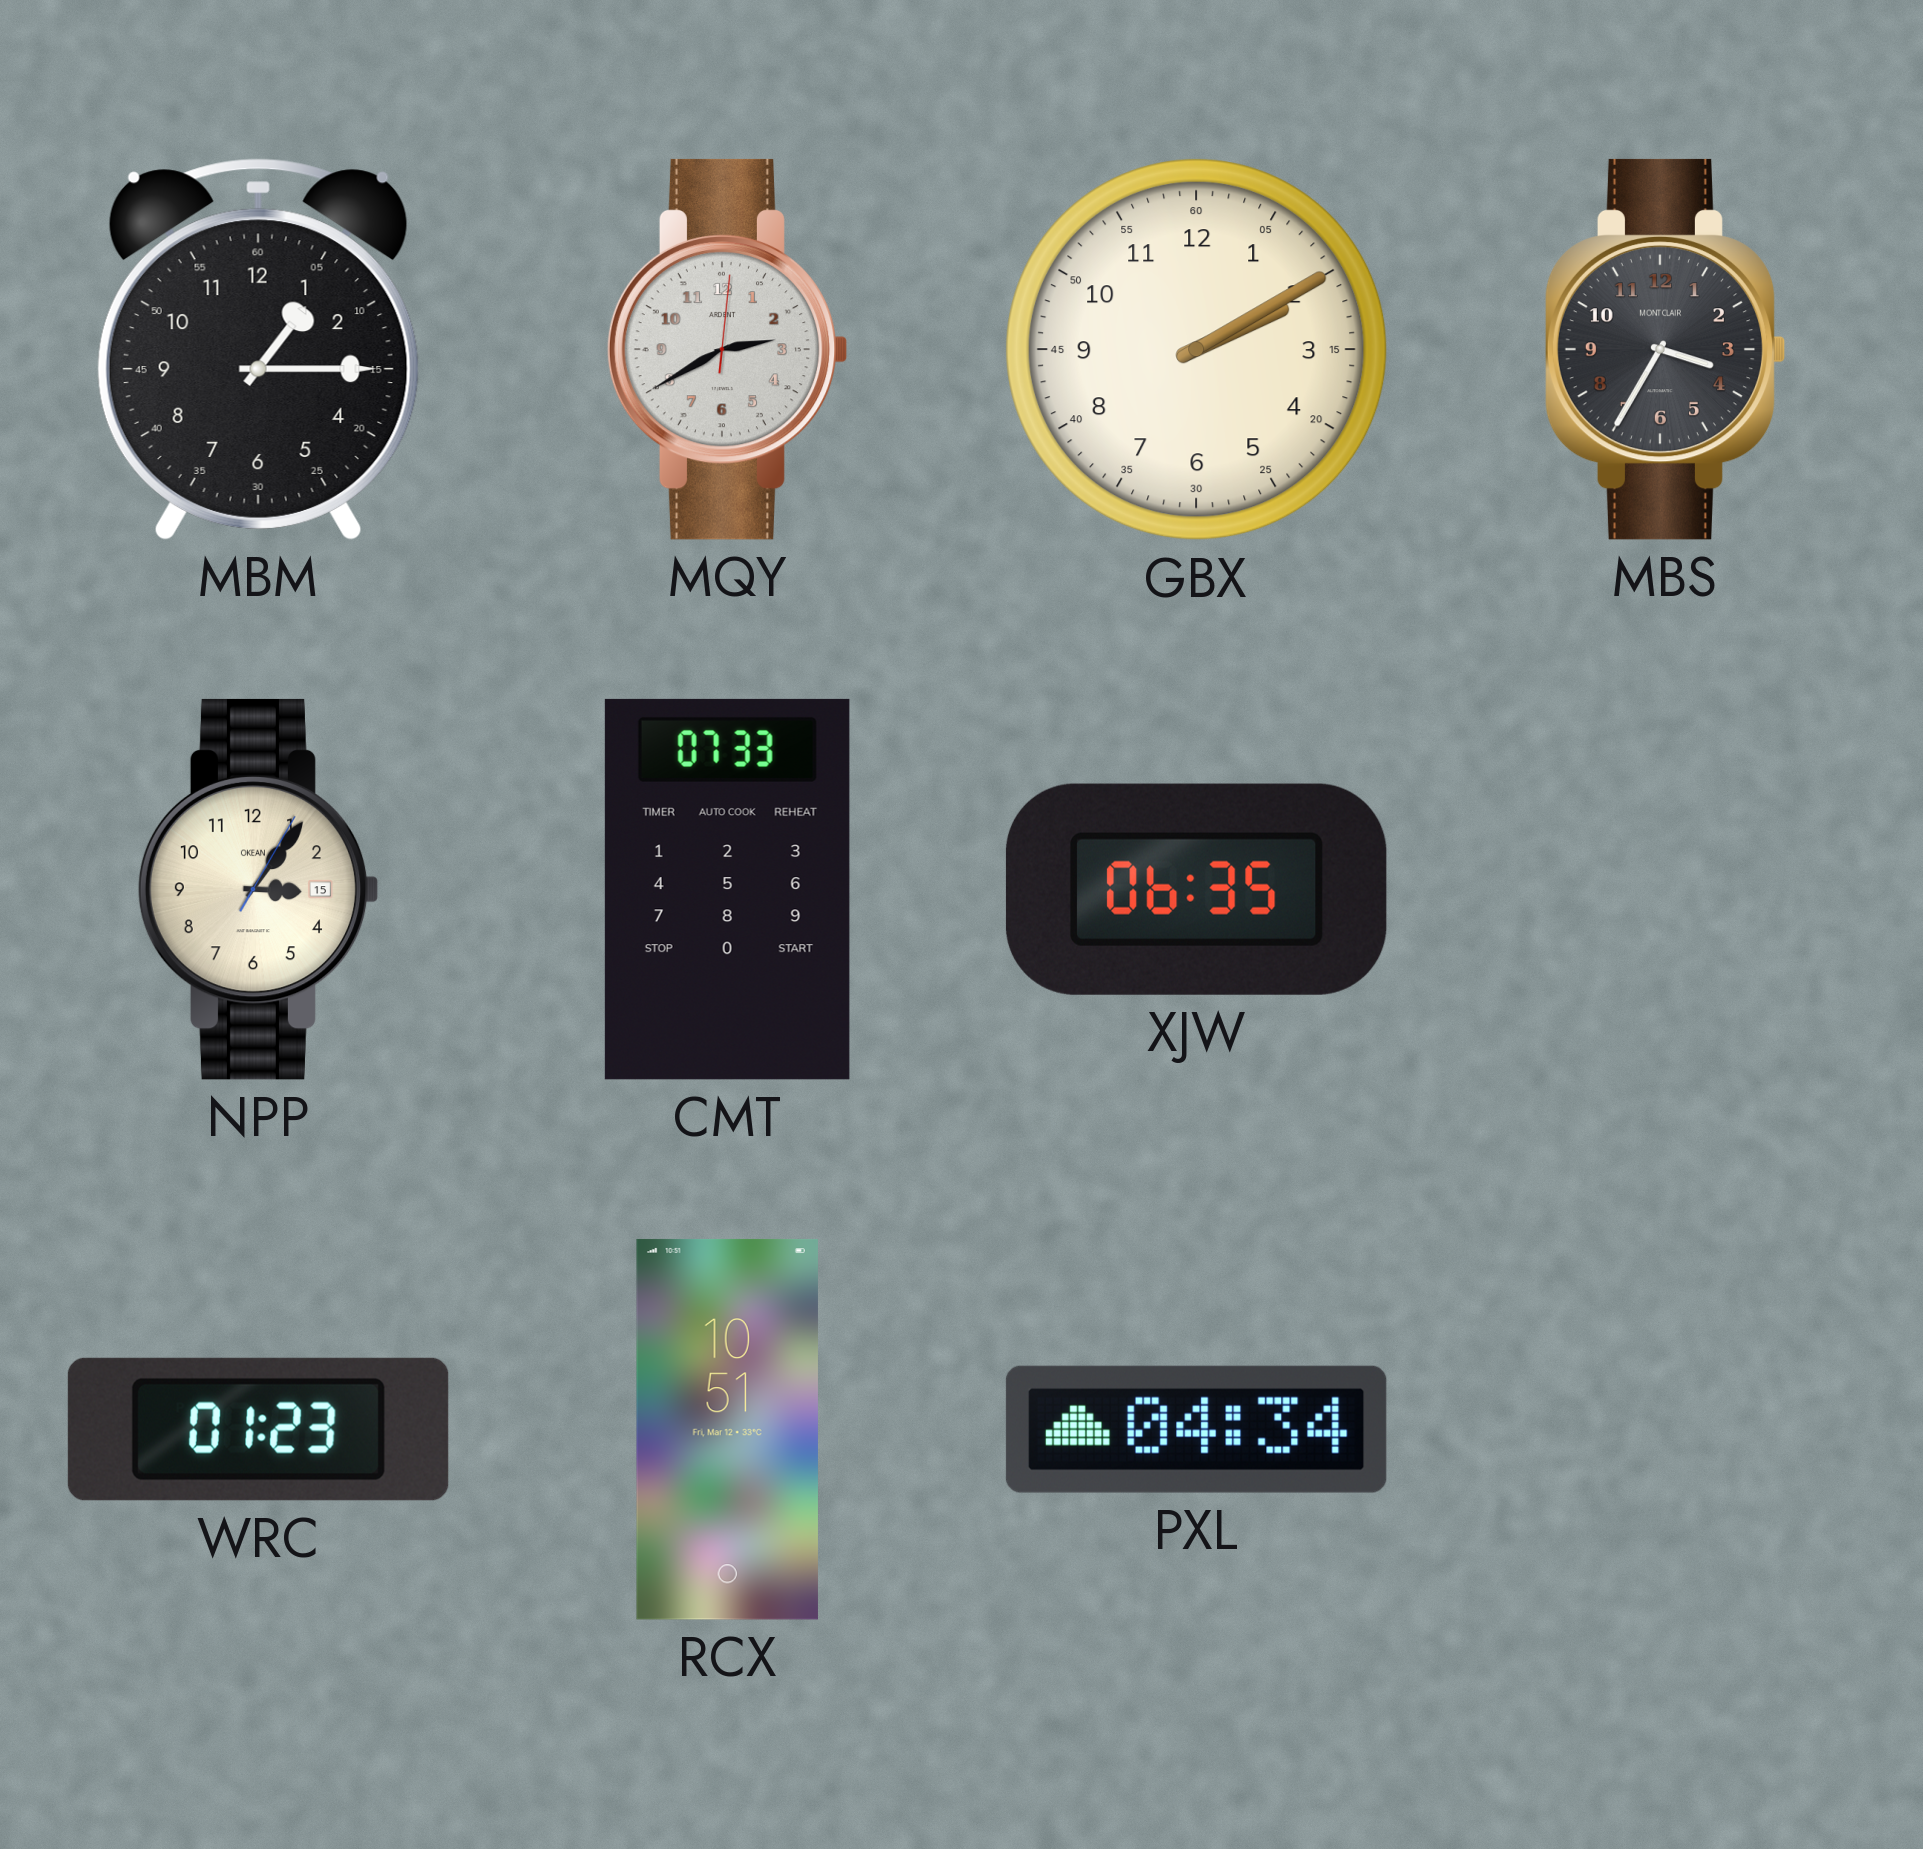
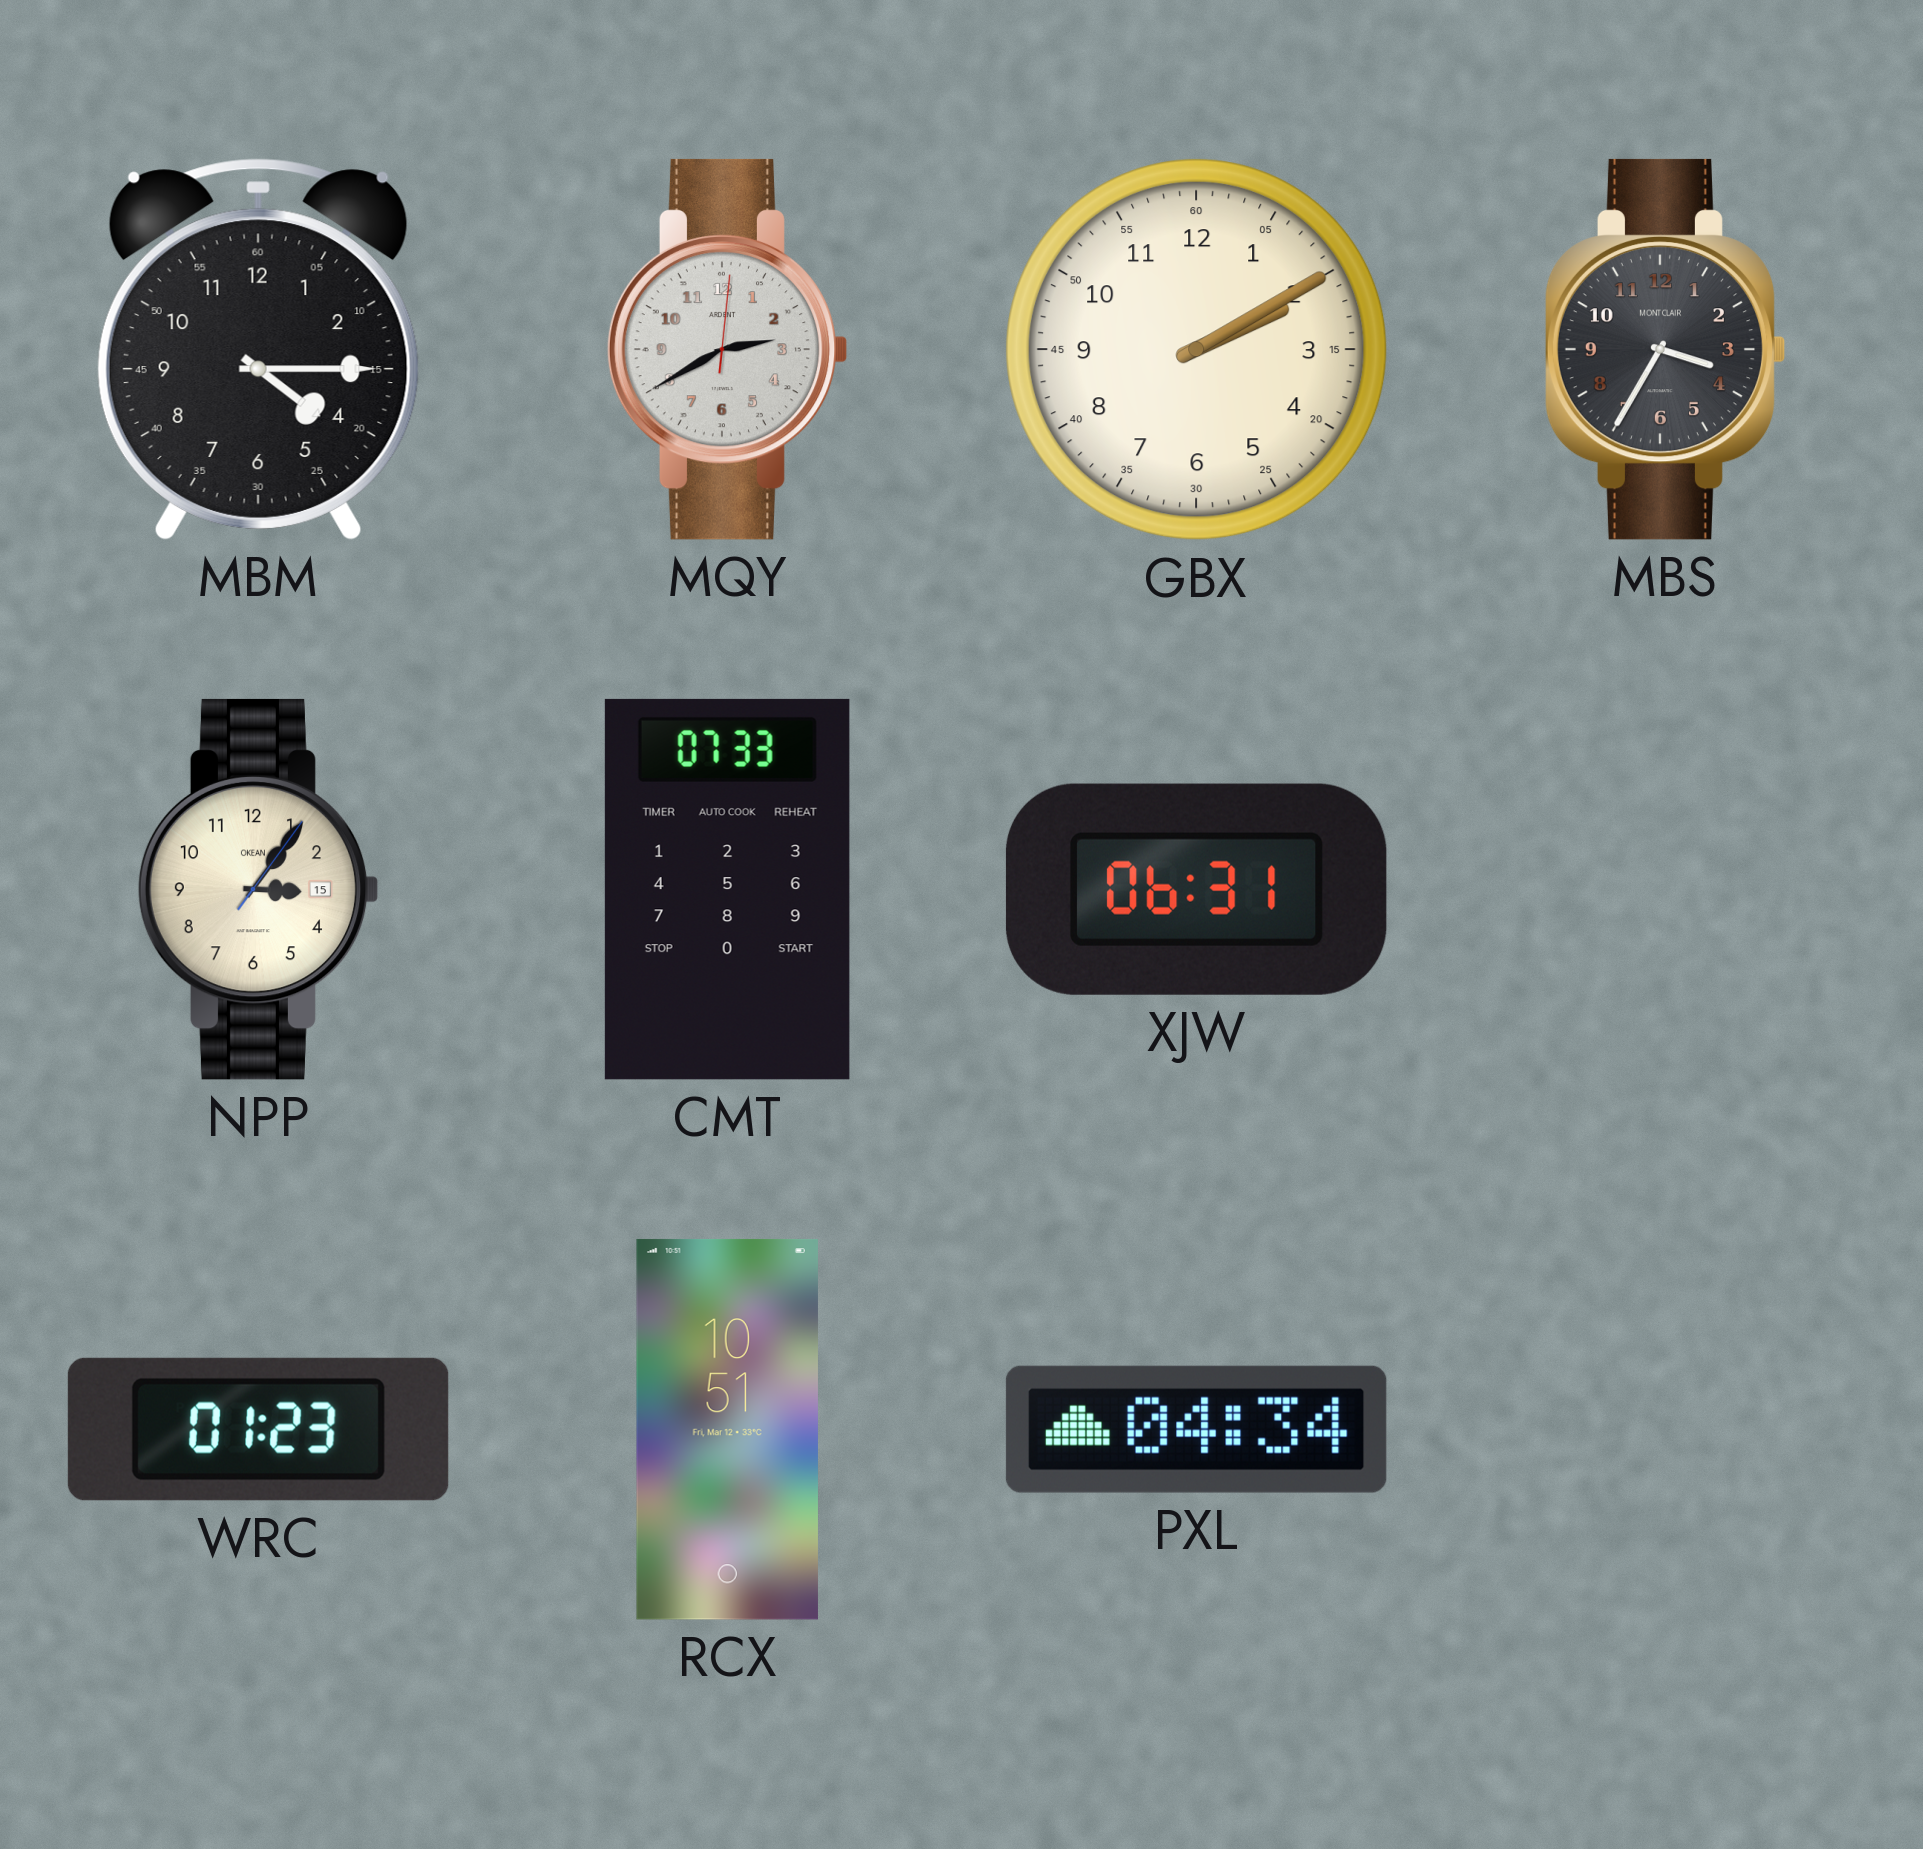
MBM: 1:15 -> 4:15
NPP: 3:06:05 -> 3:06:06
XJW: 06:35 -> 06:31
